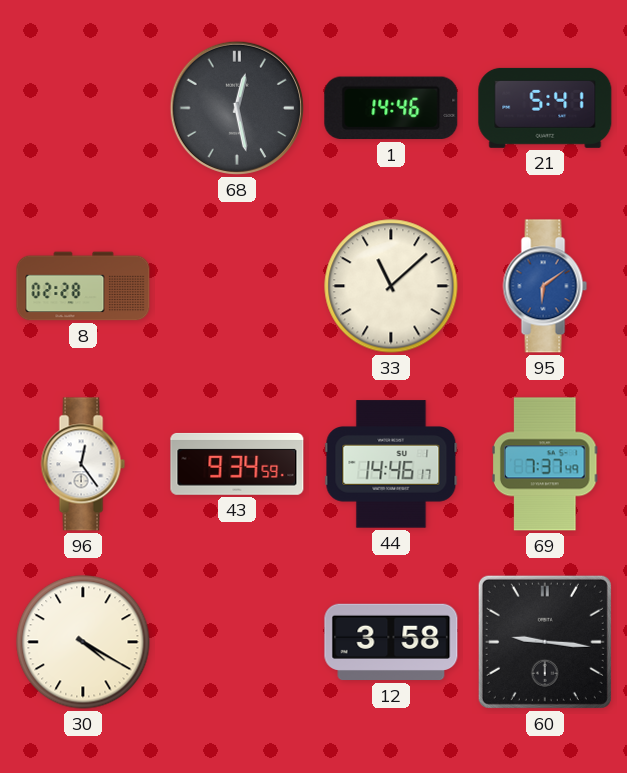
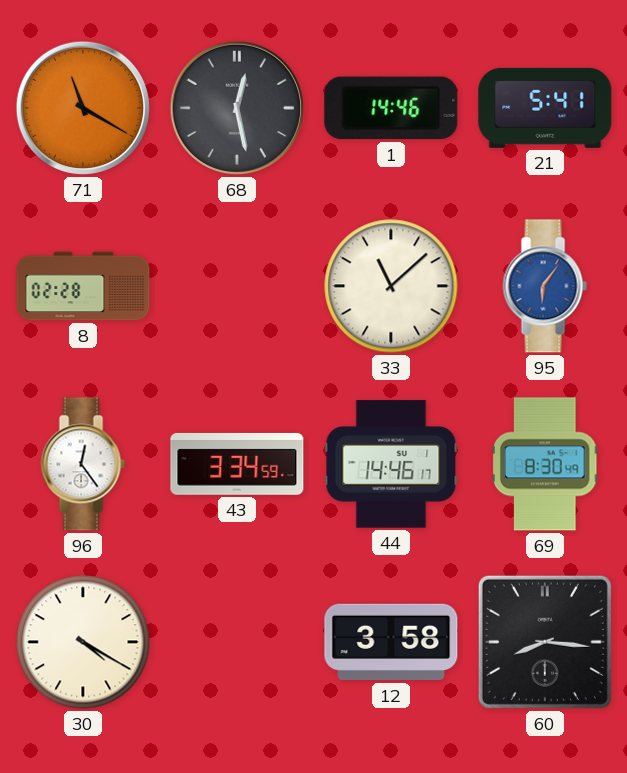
71: none -> 11:20
95: 6:09 -> 6:06
43: 9:34 -> 3:34
69: 7:37 -> 8:30
60: 9:16 -> 8:16
